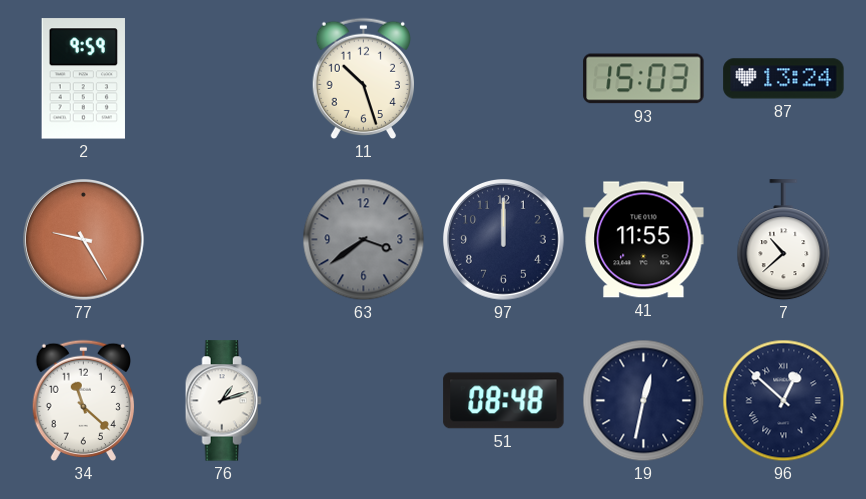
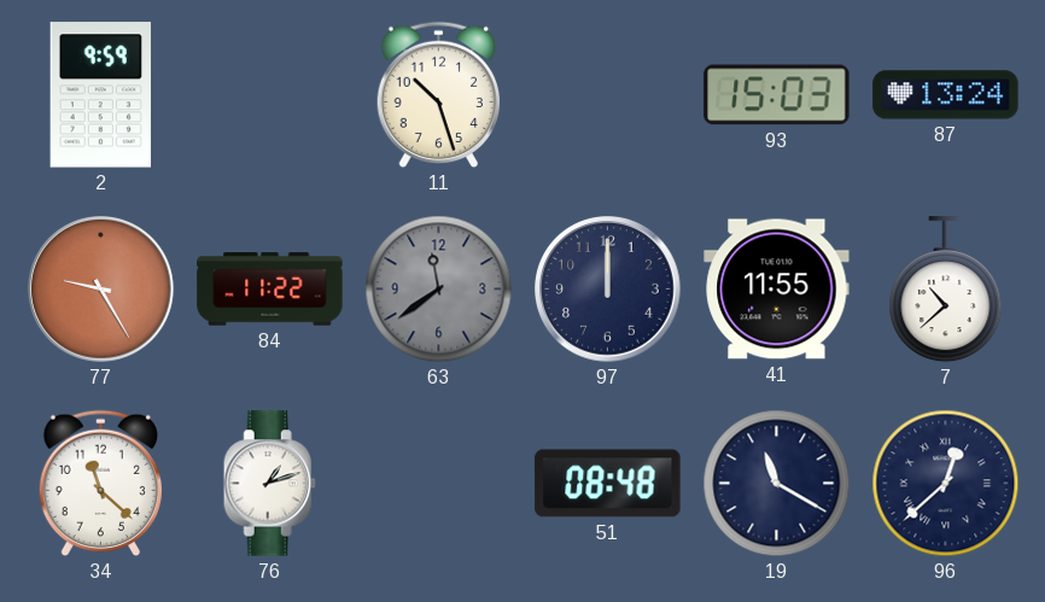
84: none -> 11:22
63: 3:39 -> 11:39
19: 12:32 -> 11:20
96: 12:52 -> 12:38
